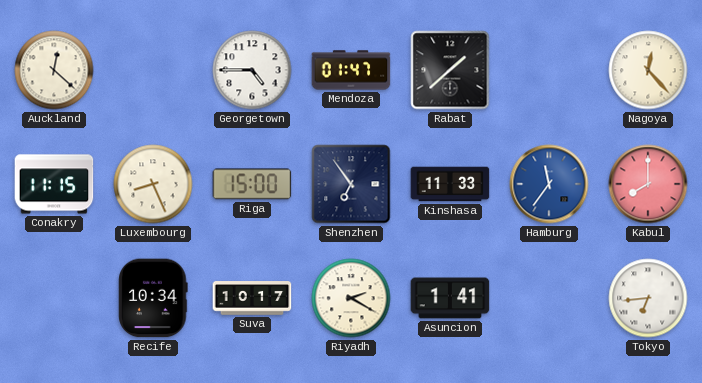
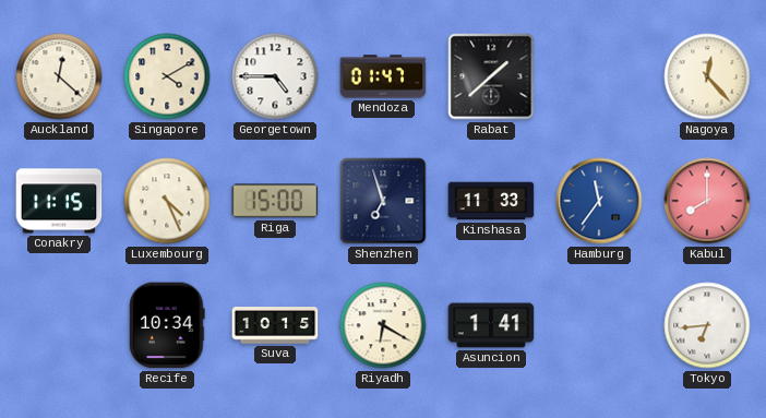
Singapore: none -> 4:10
Luxembourg: 8:26 -> 4:26
Shenzhen: 6:54 -> 6:57
Suva: 10:17 -> 10:15
Riyadh: 2:20 -> 6:20
